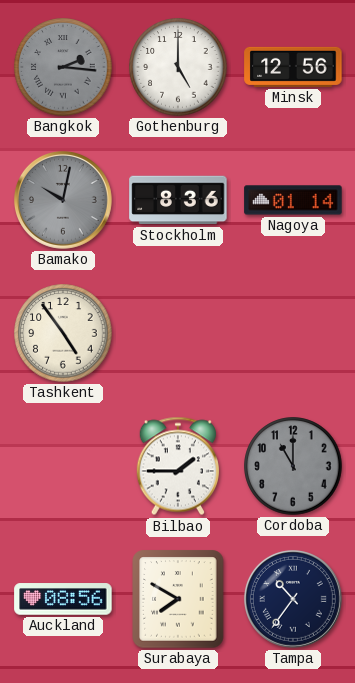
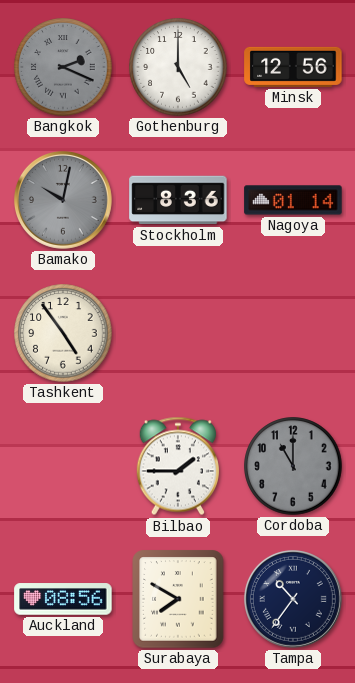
Bangkok: 2:16 -> 2:19
